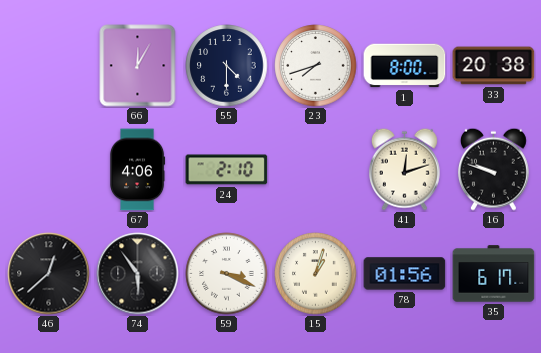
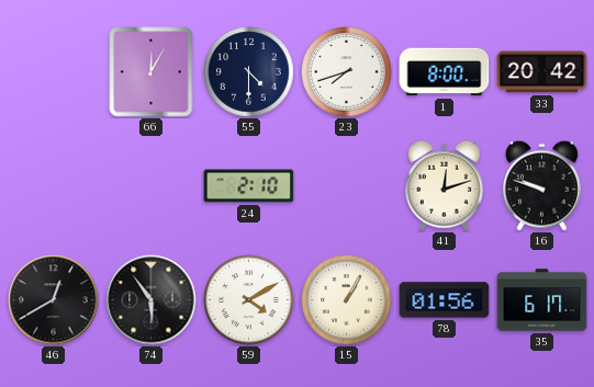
33: 20:38 -> 20:42
67: 4:06 -> none
46: 12:38 -> 12:40
59: 3:19 -> 4:10
15: 1:03 -> 1:05
